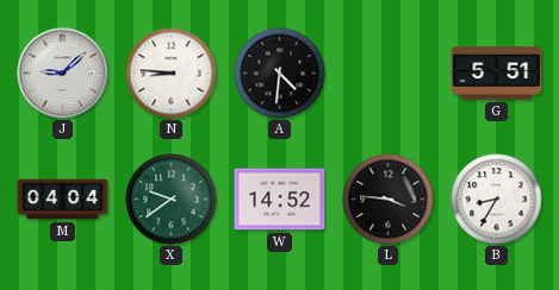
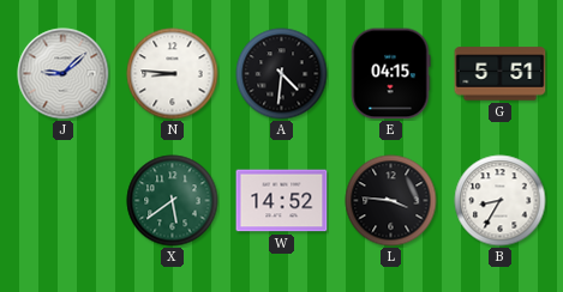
E: none -> 04:15
M: 04:04 -> none
X: 9:39 -> 5:39
